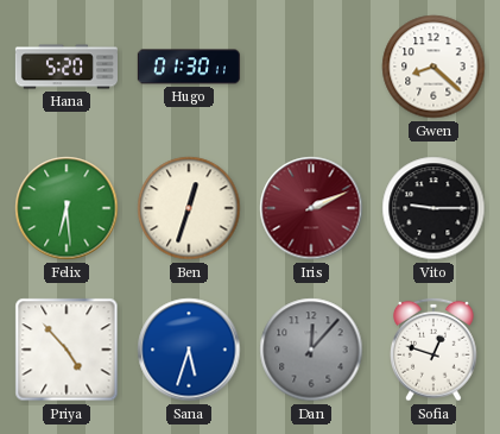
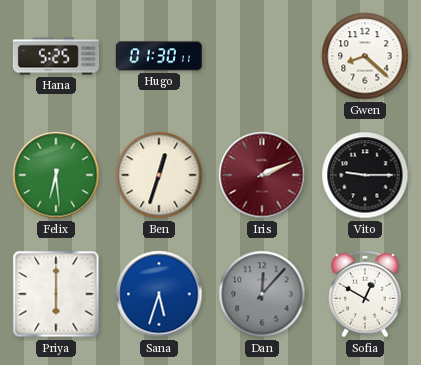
Hana: 5:20 -> 5:25
Priya: 4:53 -> 6:00
Sofia: 12:48 -> 12:50
